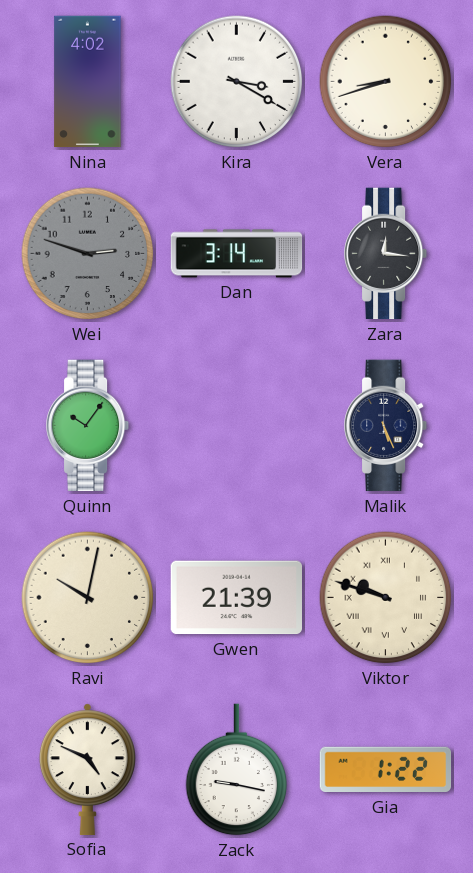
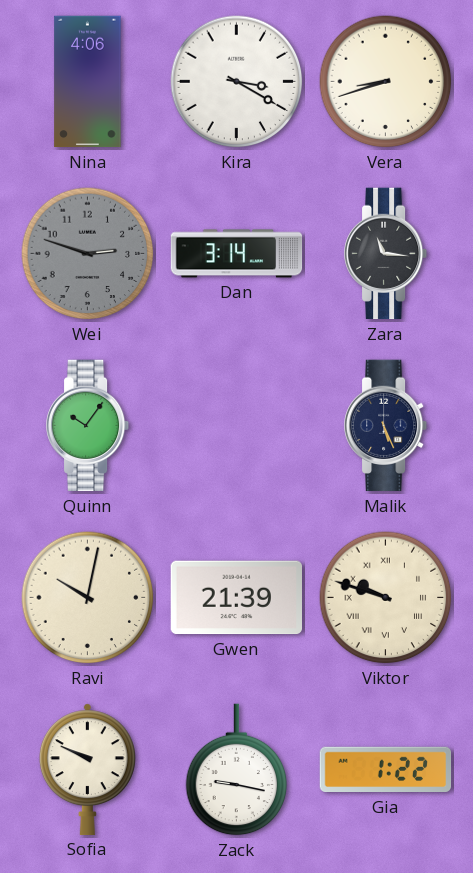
Nina: 4:02 -> 4:06
Zara: 12:16 -> 11:16
Sofia: 4:49 -> 9:49
